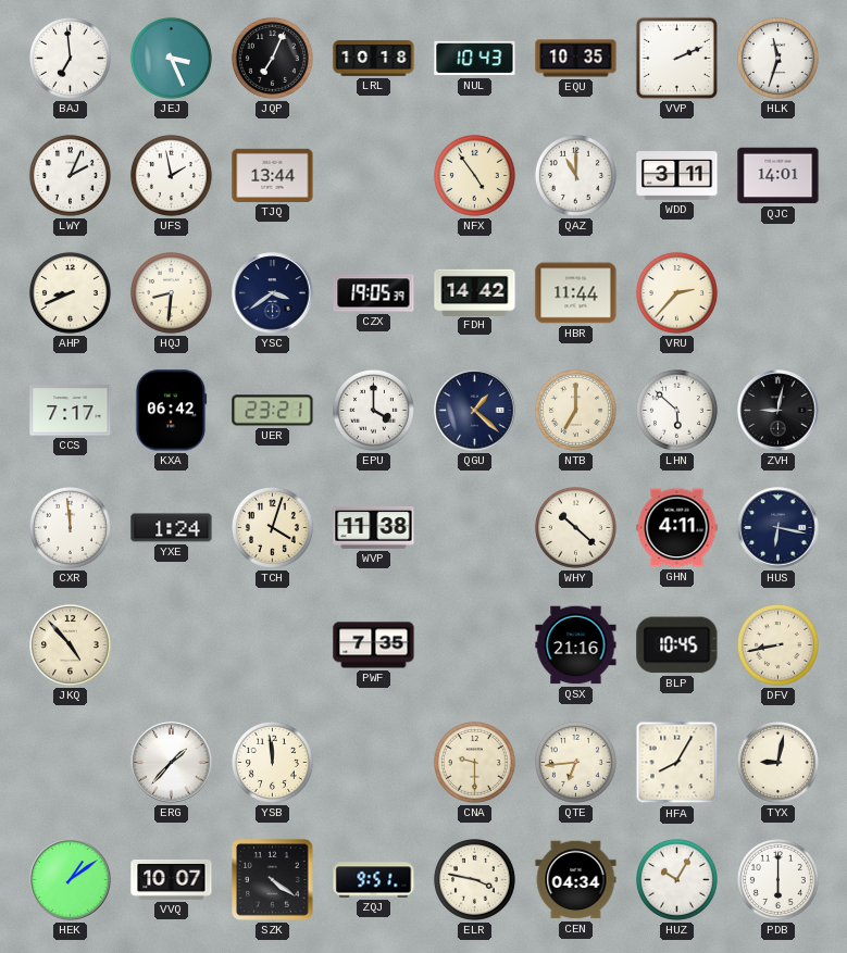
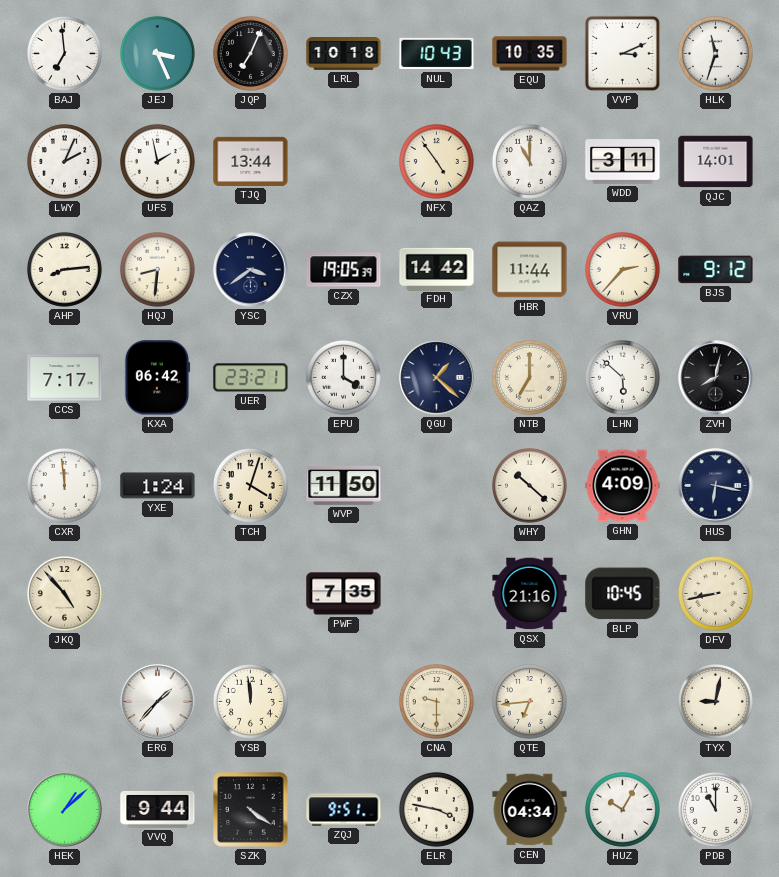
VVP: 2:11 -> 3:11
AHP: 8:41 -> 8:14
BJS: none -> 9:12
ZVH: 9:02 -> 8:02
WVP: 11:38 -> 11:50
GHN: 4:11 -> 4:09
HFA: 8:05 -> none
HEK: 1:09 -> 1:08
VVQ: 10:07 -> 9:44
PDB: 6:00 -> 11:00
